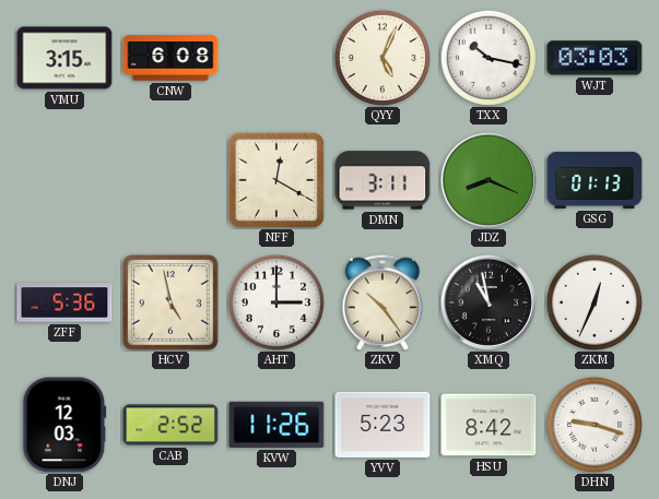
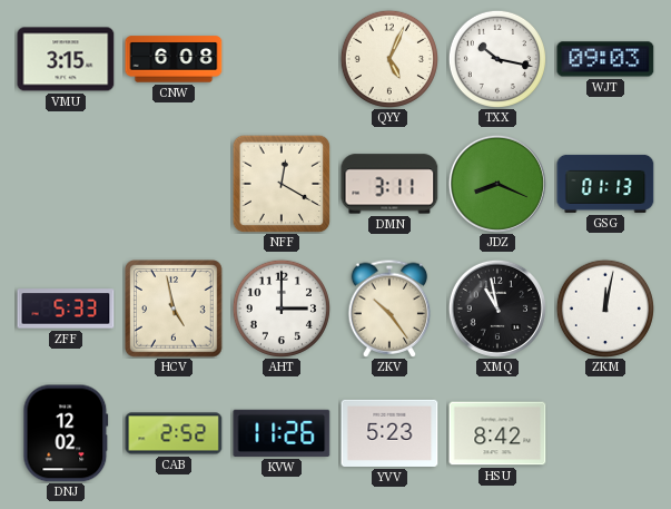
WJT: 03:03 -> 09:03
ZFF: 5:36 -> 5:33
ZKM: 12:34 -> 12:02
DNJ: 12:03 -> 12:02
DHN: 9:18 -> none
